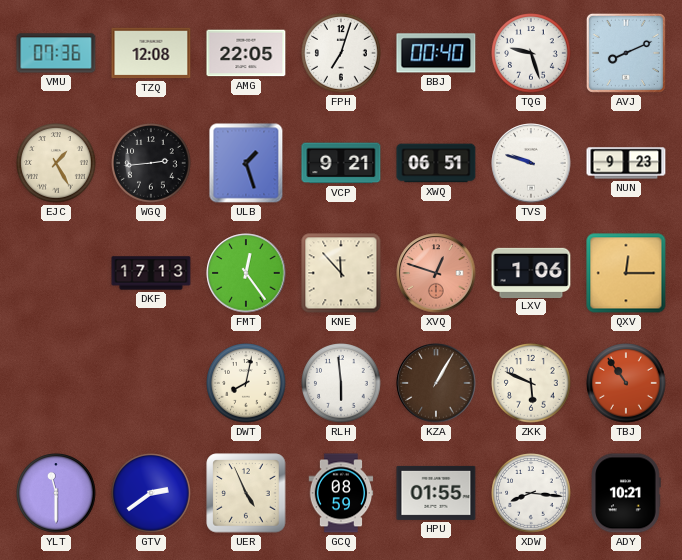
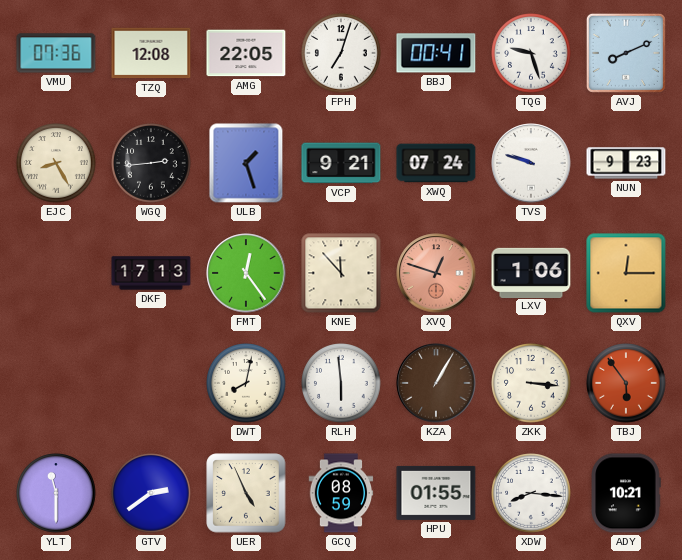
BBJ: 00:40 -> 00:41
EJC: 1:25 -> 8:25
XWQ: 06:51 -> 07:24
ZKK: 5:49 -> 3:16
TBJ: 10:54 -> 5:54
